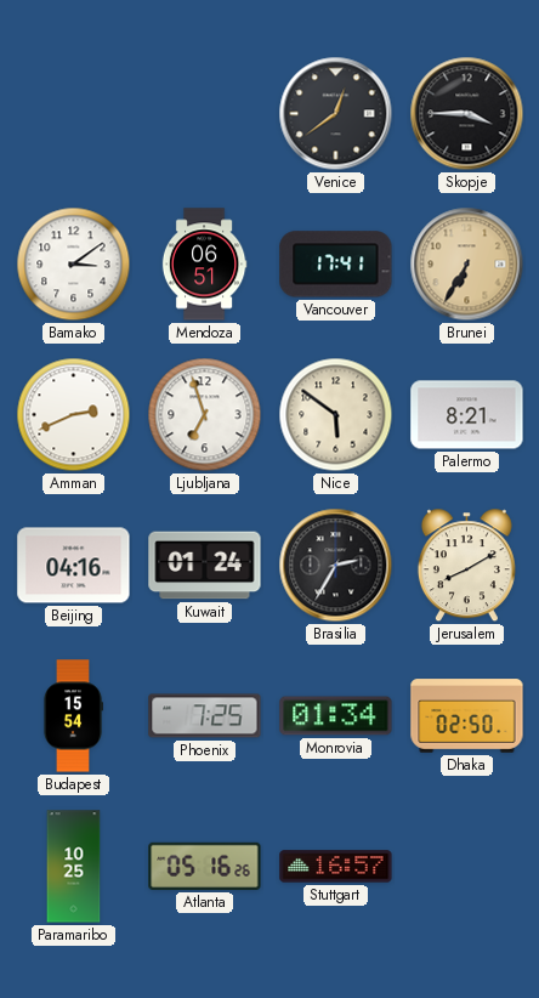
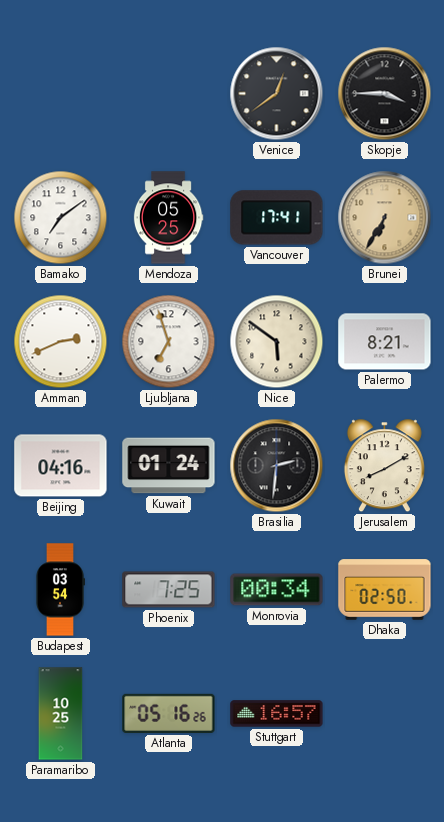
Bamako: 3:09 -> 7:09
Mendoza: 06:51 -> 05:25
Brasilia: 2:35 -> 2:31
Budapest: 15:54 -> 03:54
Monrovia: 01:34 -> 00:34
